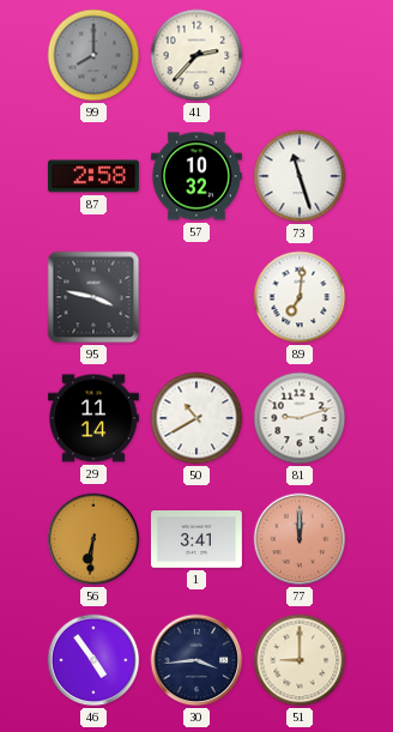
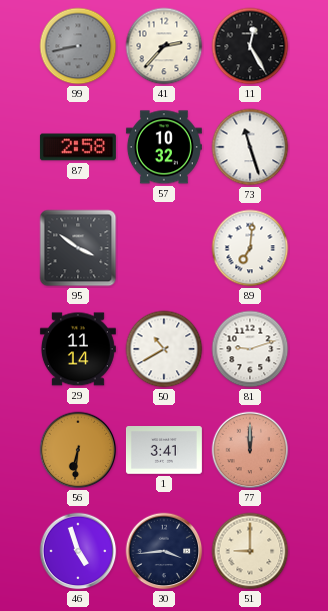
99: 8:00 -> 8:43
11: none -> 12:25
95: 3:47 -> 3:51
46: 4:54 -> 4:57
